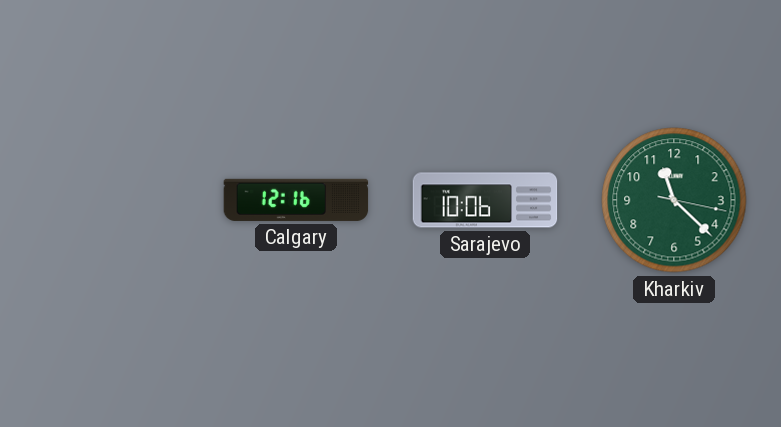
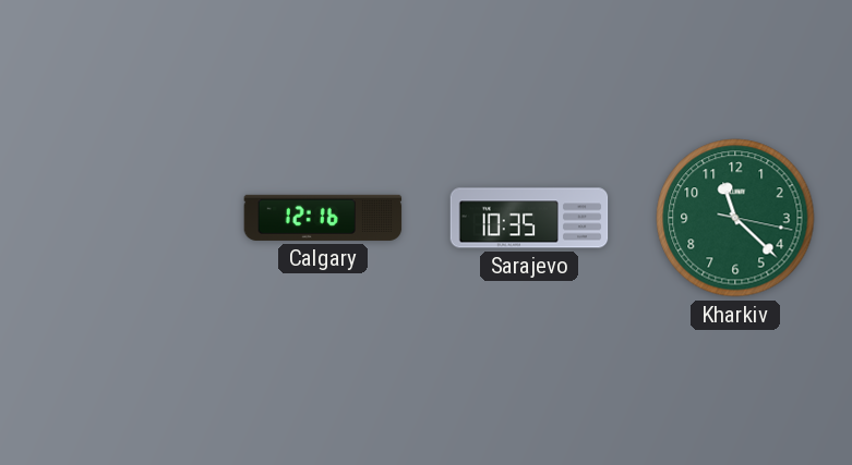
Sarajevo: 10:06 -> 10:35
